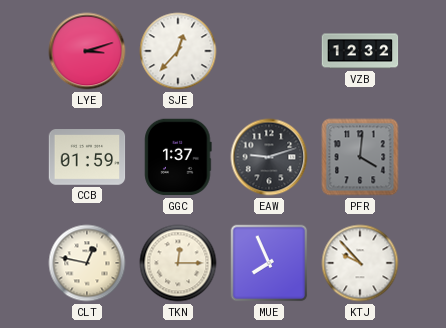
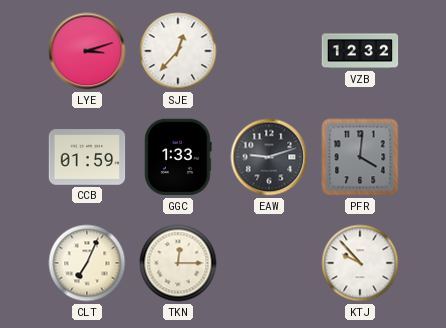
GGC: 1:37 -> 1:33
CLT: 12:47 -> 7:04
MUE: 7:56 -> none
